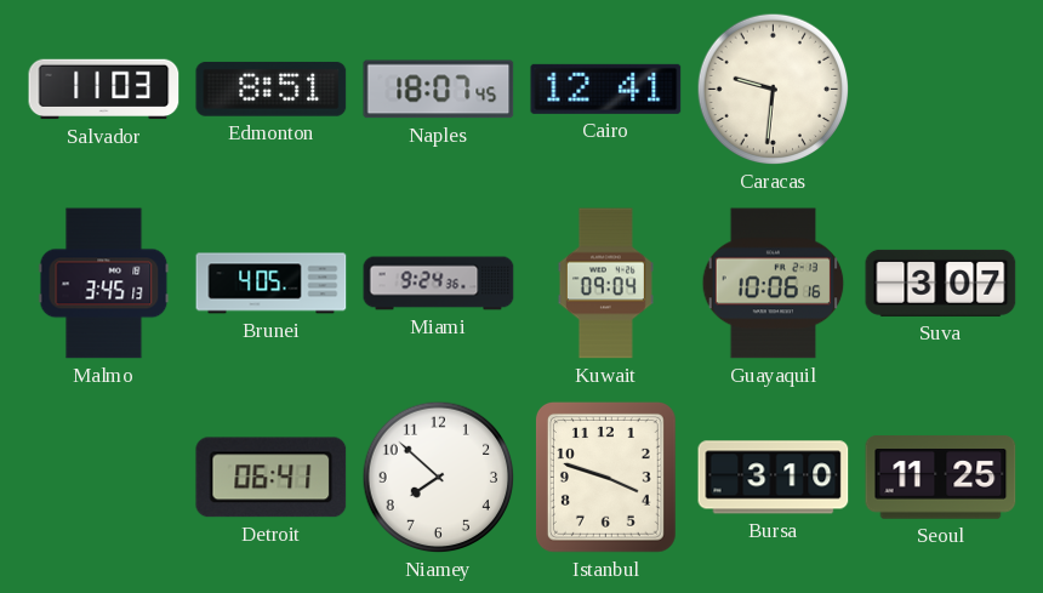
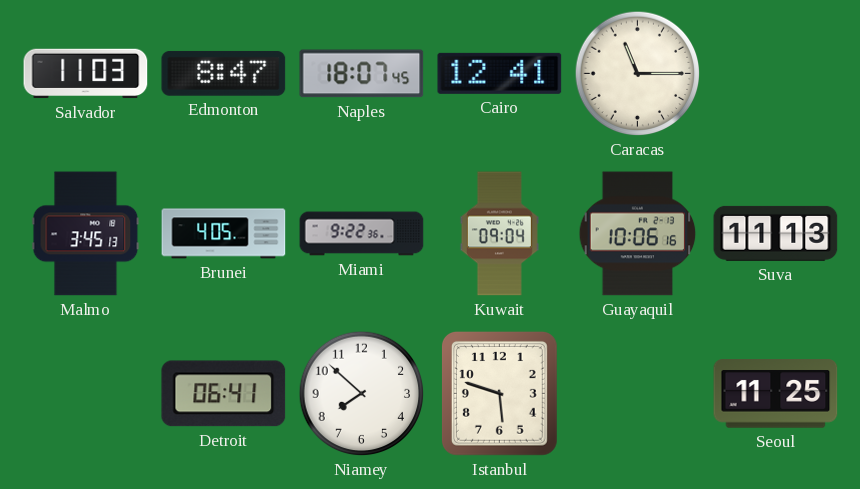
Edmonton: 8:51 -> 8:47
Caracas: 9:31 -> 11:15
Miami: 9:24 -> 9:22
Suva: 3:07 -> 11:13
Istanbul: 3:48 -> 5:48
Bursa: 3:10 -> none
